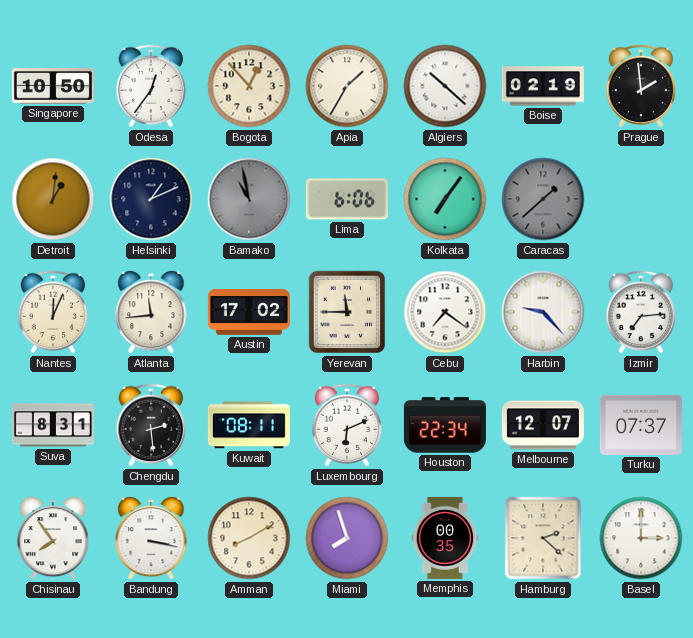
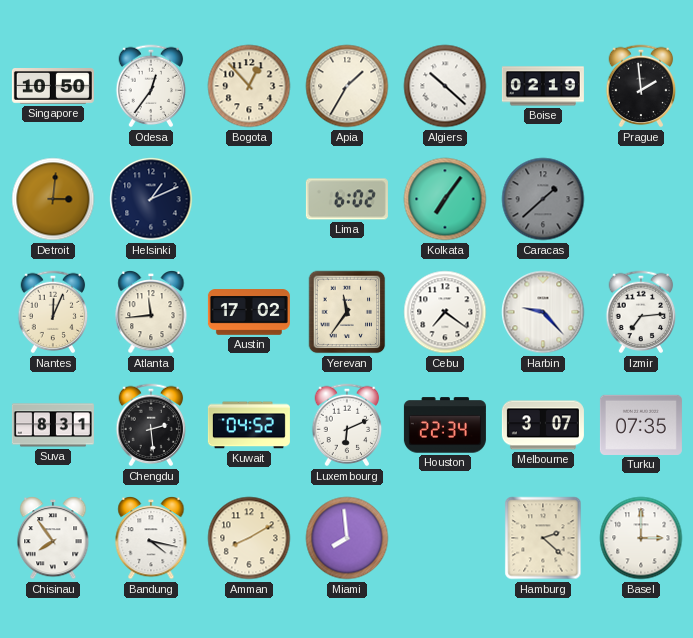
Detroit: 1:01 -> 3:01
Bamako: 10:58 -> none
Lima: 6:06 -> 6:02
Yerevan: 11:45 -> 11:36
Kuwait: 08:11 -> 04:52
Melbourne: 12:07 -> 3:07
Turku: 07:37 -> 07:35
Bandung: 3:17 -> 4:17
Miami: 7:57 -> 7:59
Memphis: 00:35 -> none
